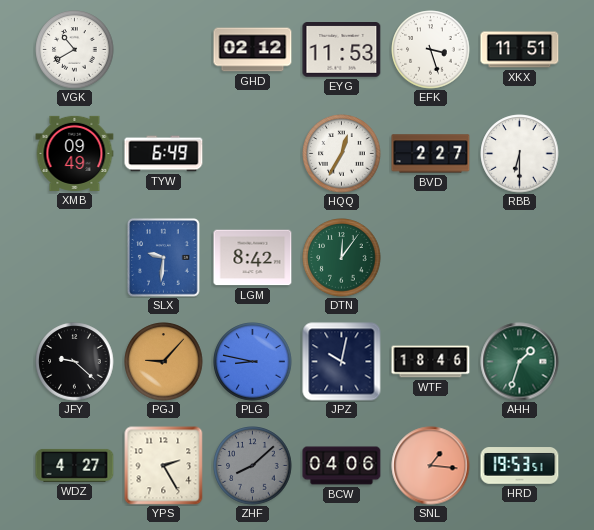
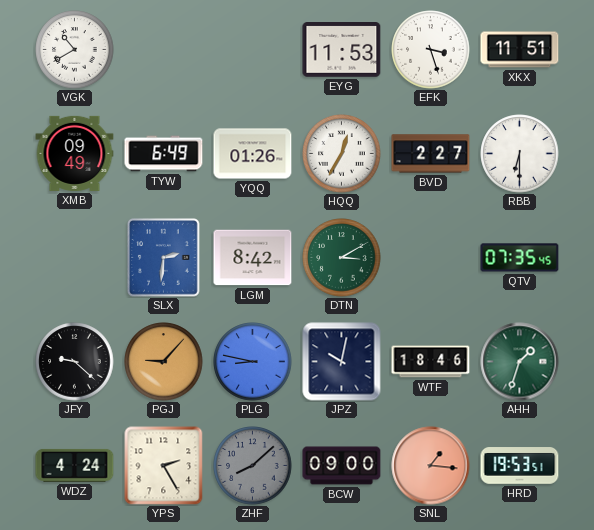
GHD: 02:12 -> none
YQQ: none -> 01:26
SLX: 9:31 -> 2:31
DTN: 12:06 -> 3:10
QTV: none -> 07:35
WDZ: 4:27 -> 4:24
BCW: 04:06 -> 09:00
